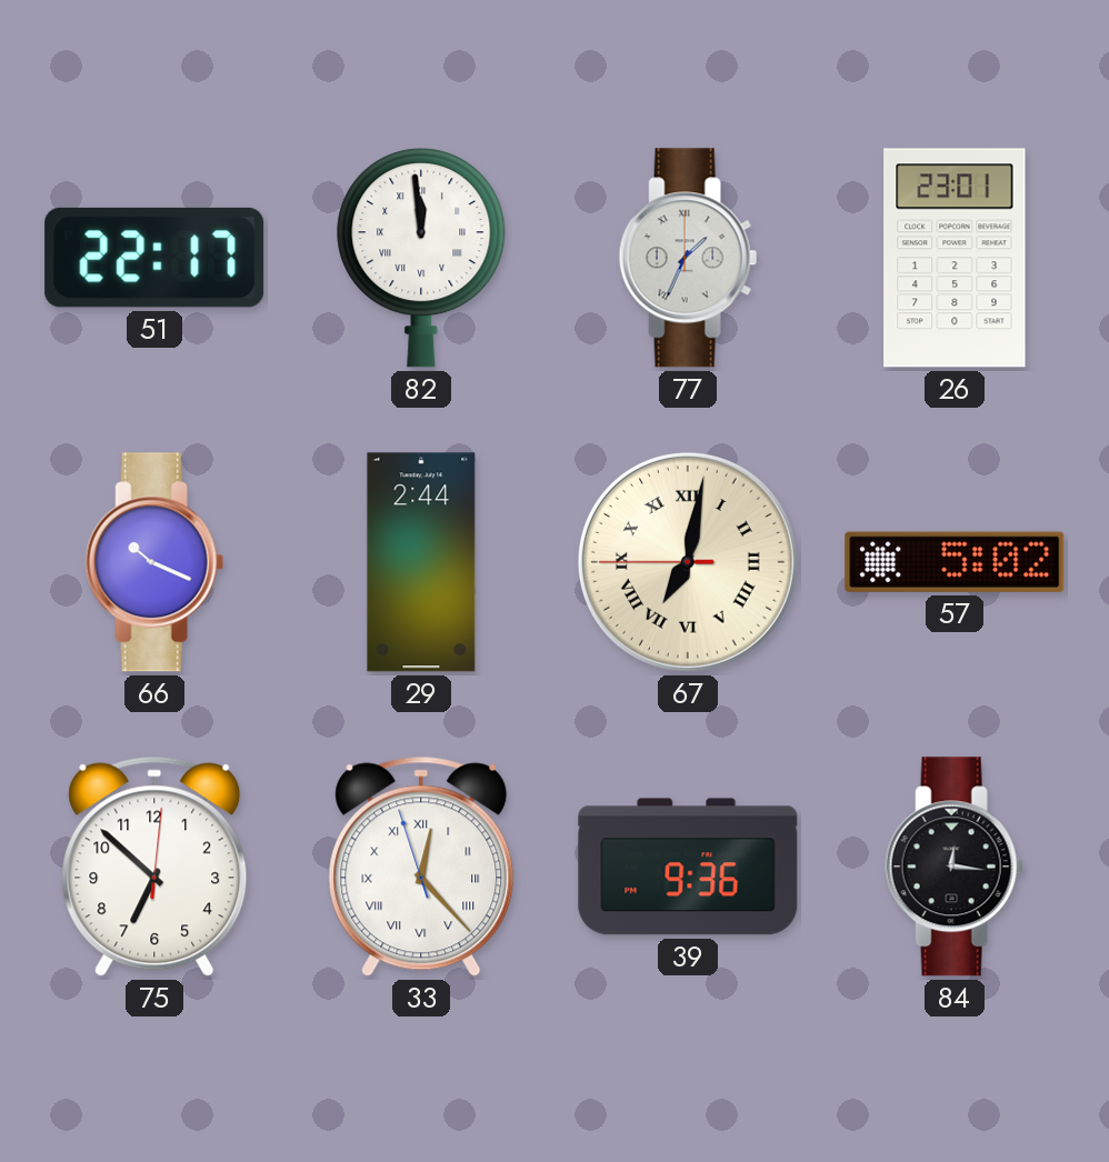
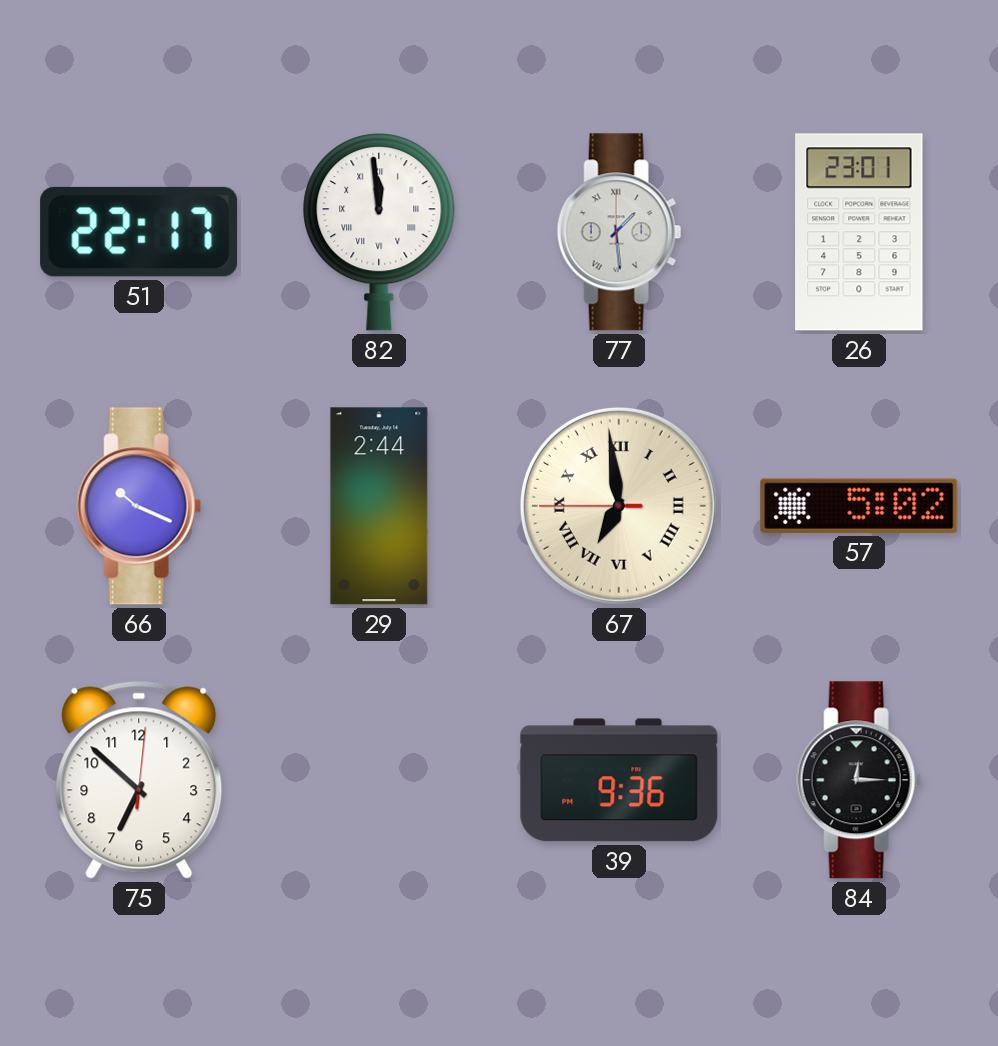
77: 1:34 -> 1:29
67: 7:01 -> 6:58
33: 12:22 -> none
84: 12:16 -> 12:15
